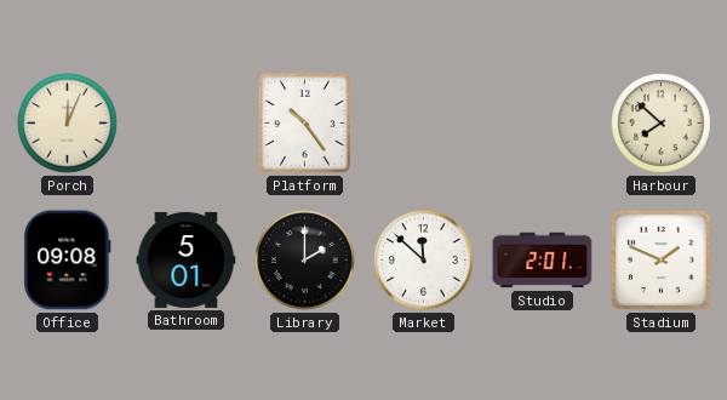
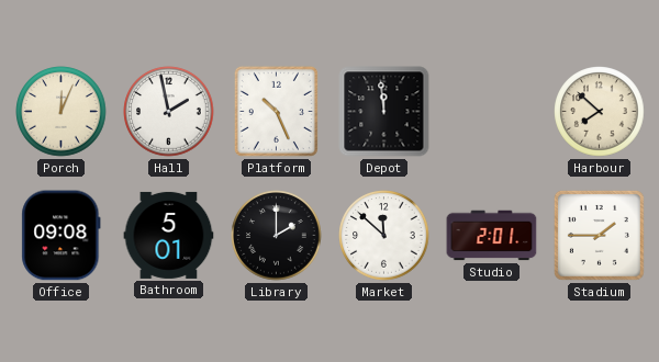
Hall: none -> 1:58
Platform: 10:24 -> 10:26
Depot: none -> 11:59
Stadium: 1:49 -> 1:45
